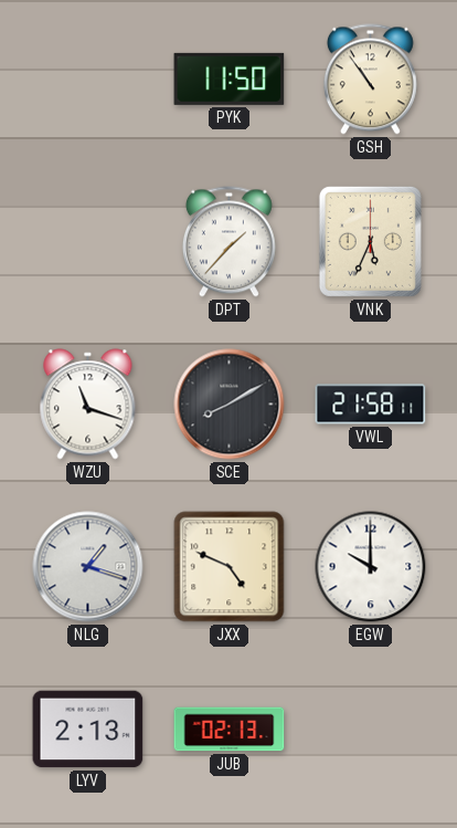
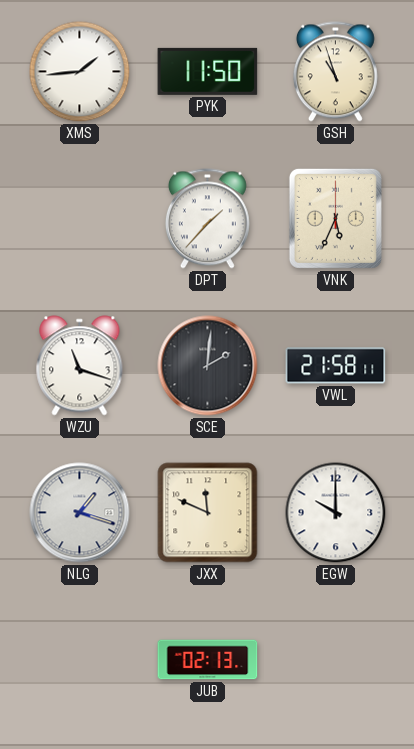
XMS: none -> 1:44
GSH: 10:54 -> 10:57
SCE: 8:10 -> 2:01
JXX: 4:49 -> 11:49
LYV: 2:13 -> none
